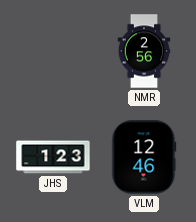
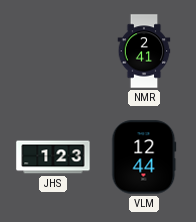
NMR: 2:56 -> 2:41
VLM: 12:46 -> 12:44
